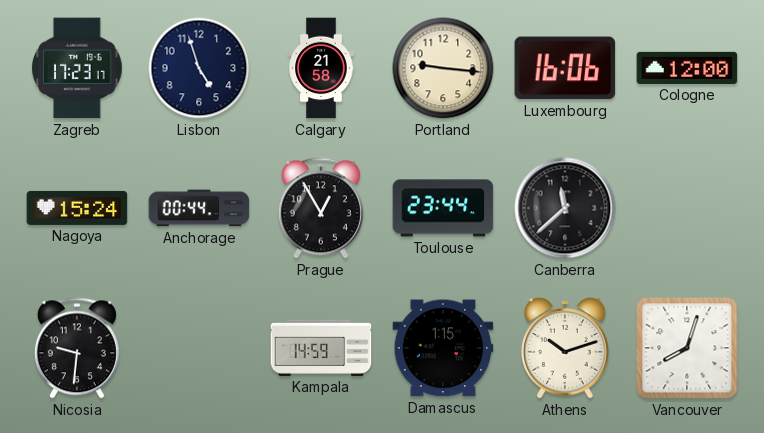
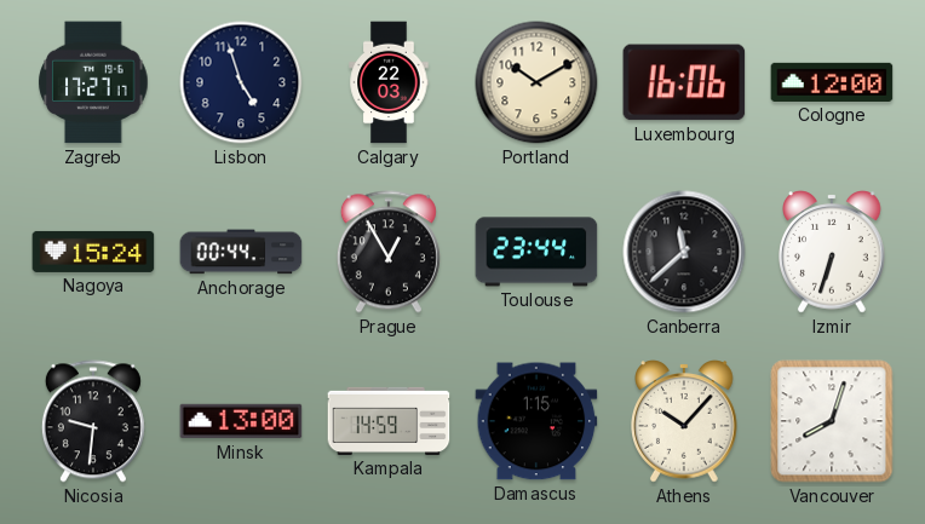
Zagreb: 17:23 -> 17:27
Calgary: 21:58 -> 22:03
Portland: 9:16 -> 10:10
Izmir: none -> 6:33
Minsk: none -> 13:00
Athens: 10:12 -> 10:07
